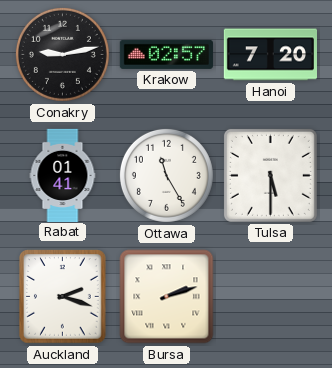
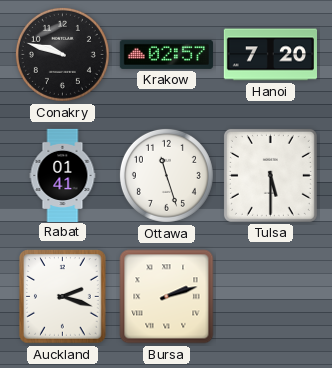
Conakry: 9:13 -> 9:48
Ottawa: 11:25 -> 11:27
